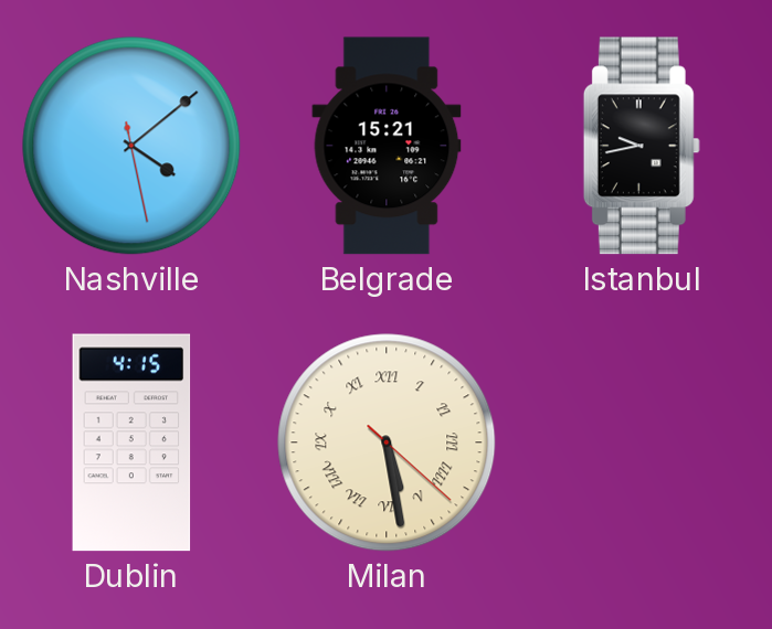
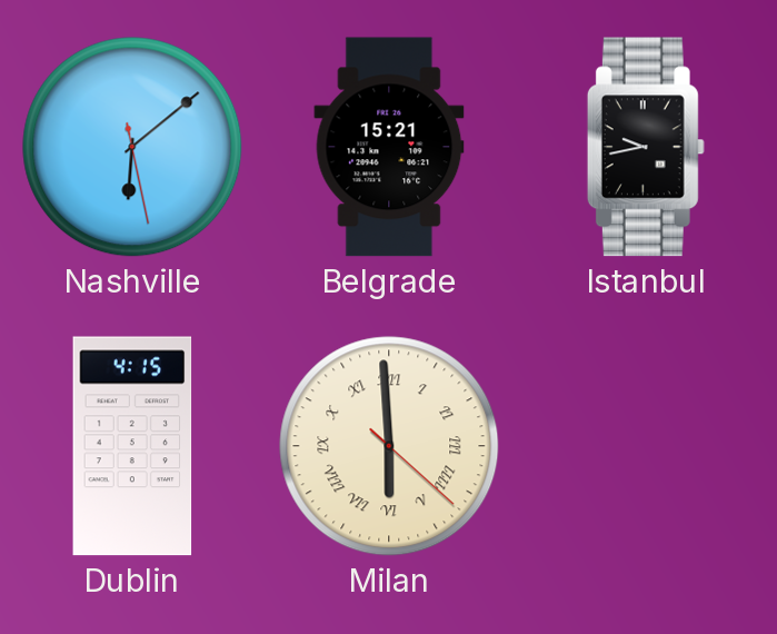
Nashville: 4:08 -> 6:08
Milan: 5:28 -> 5:59
